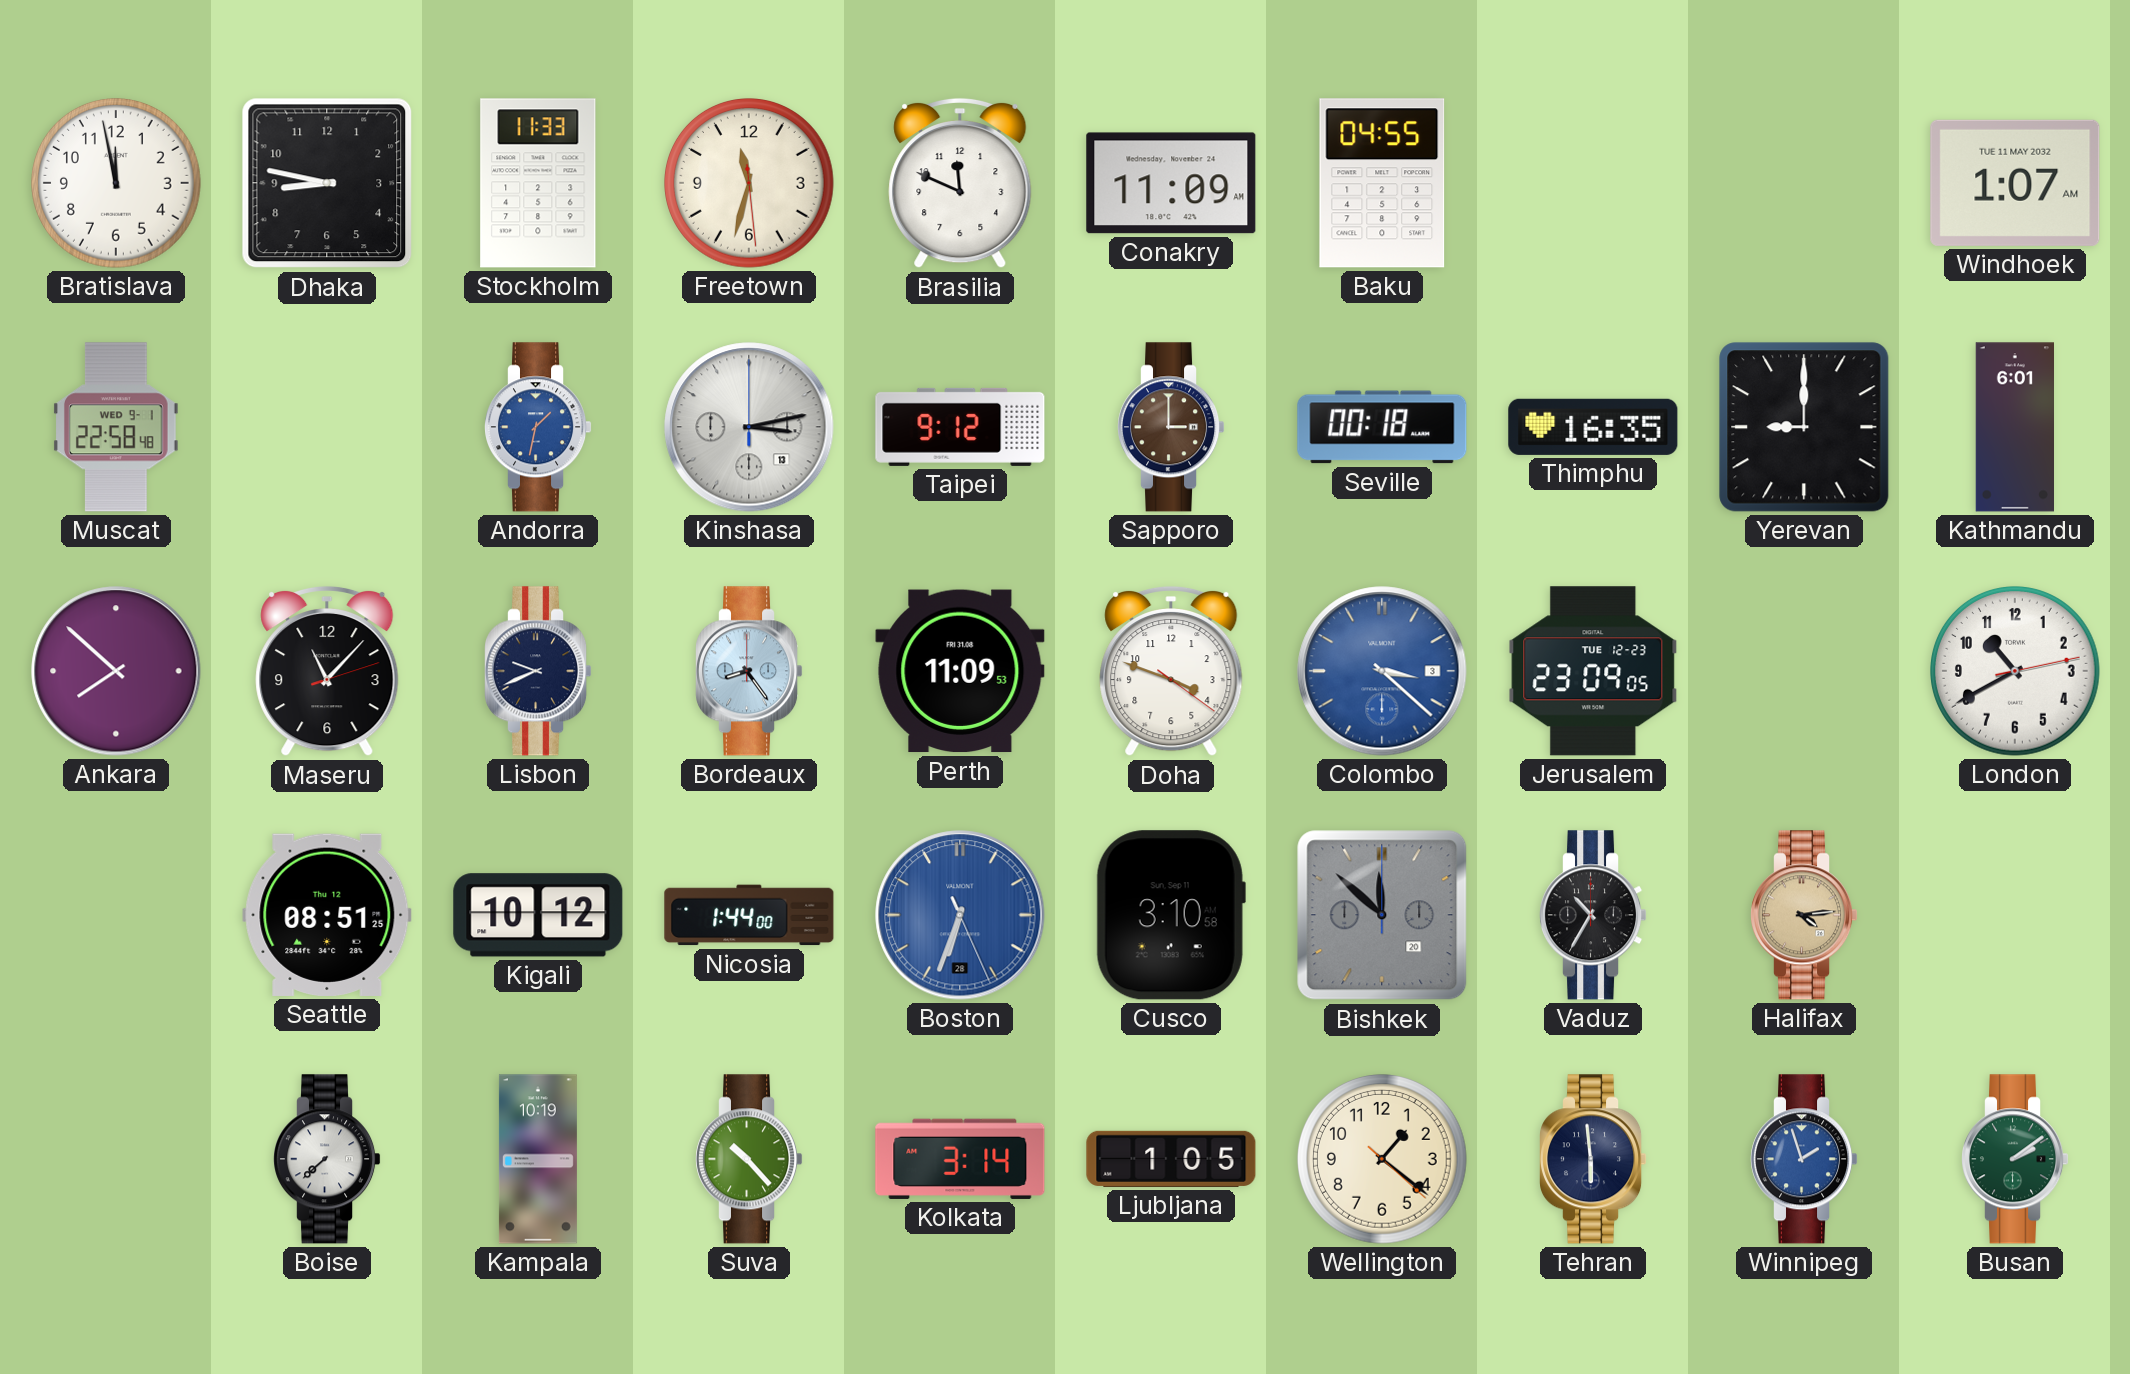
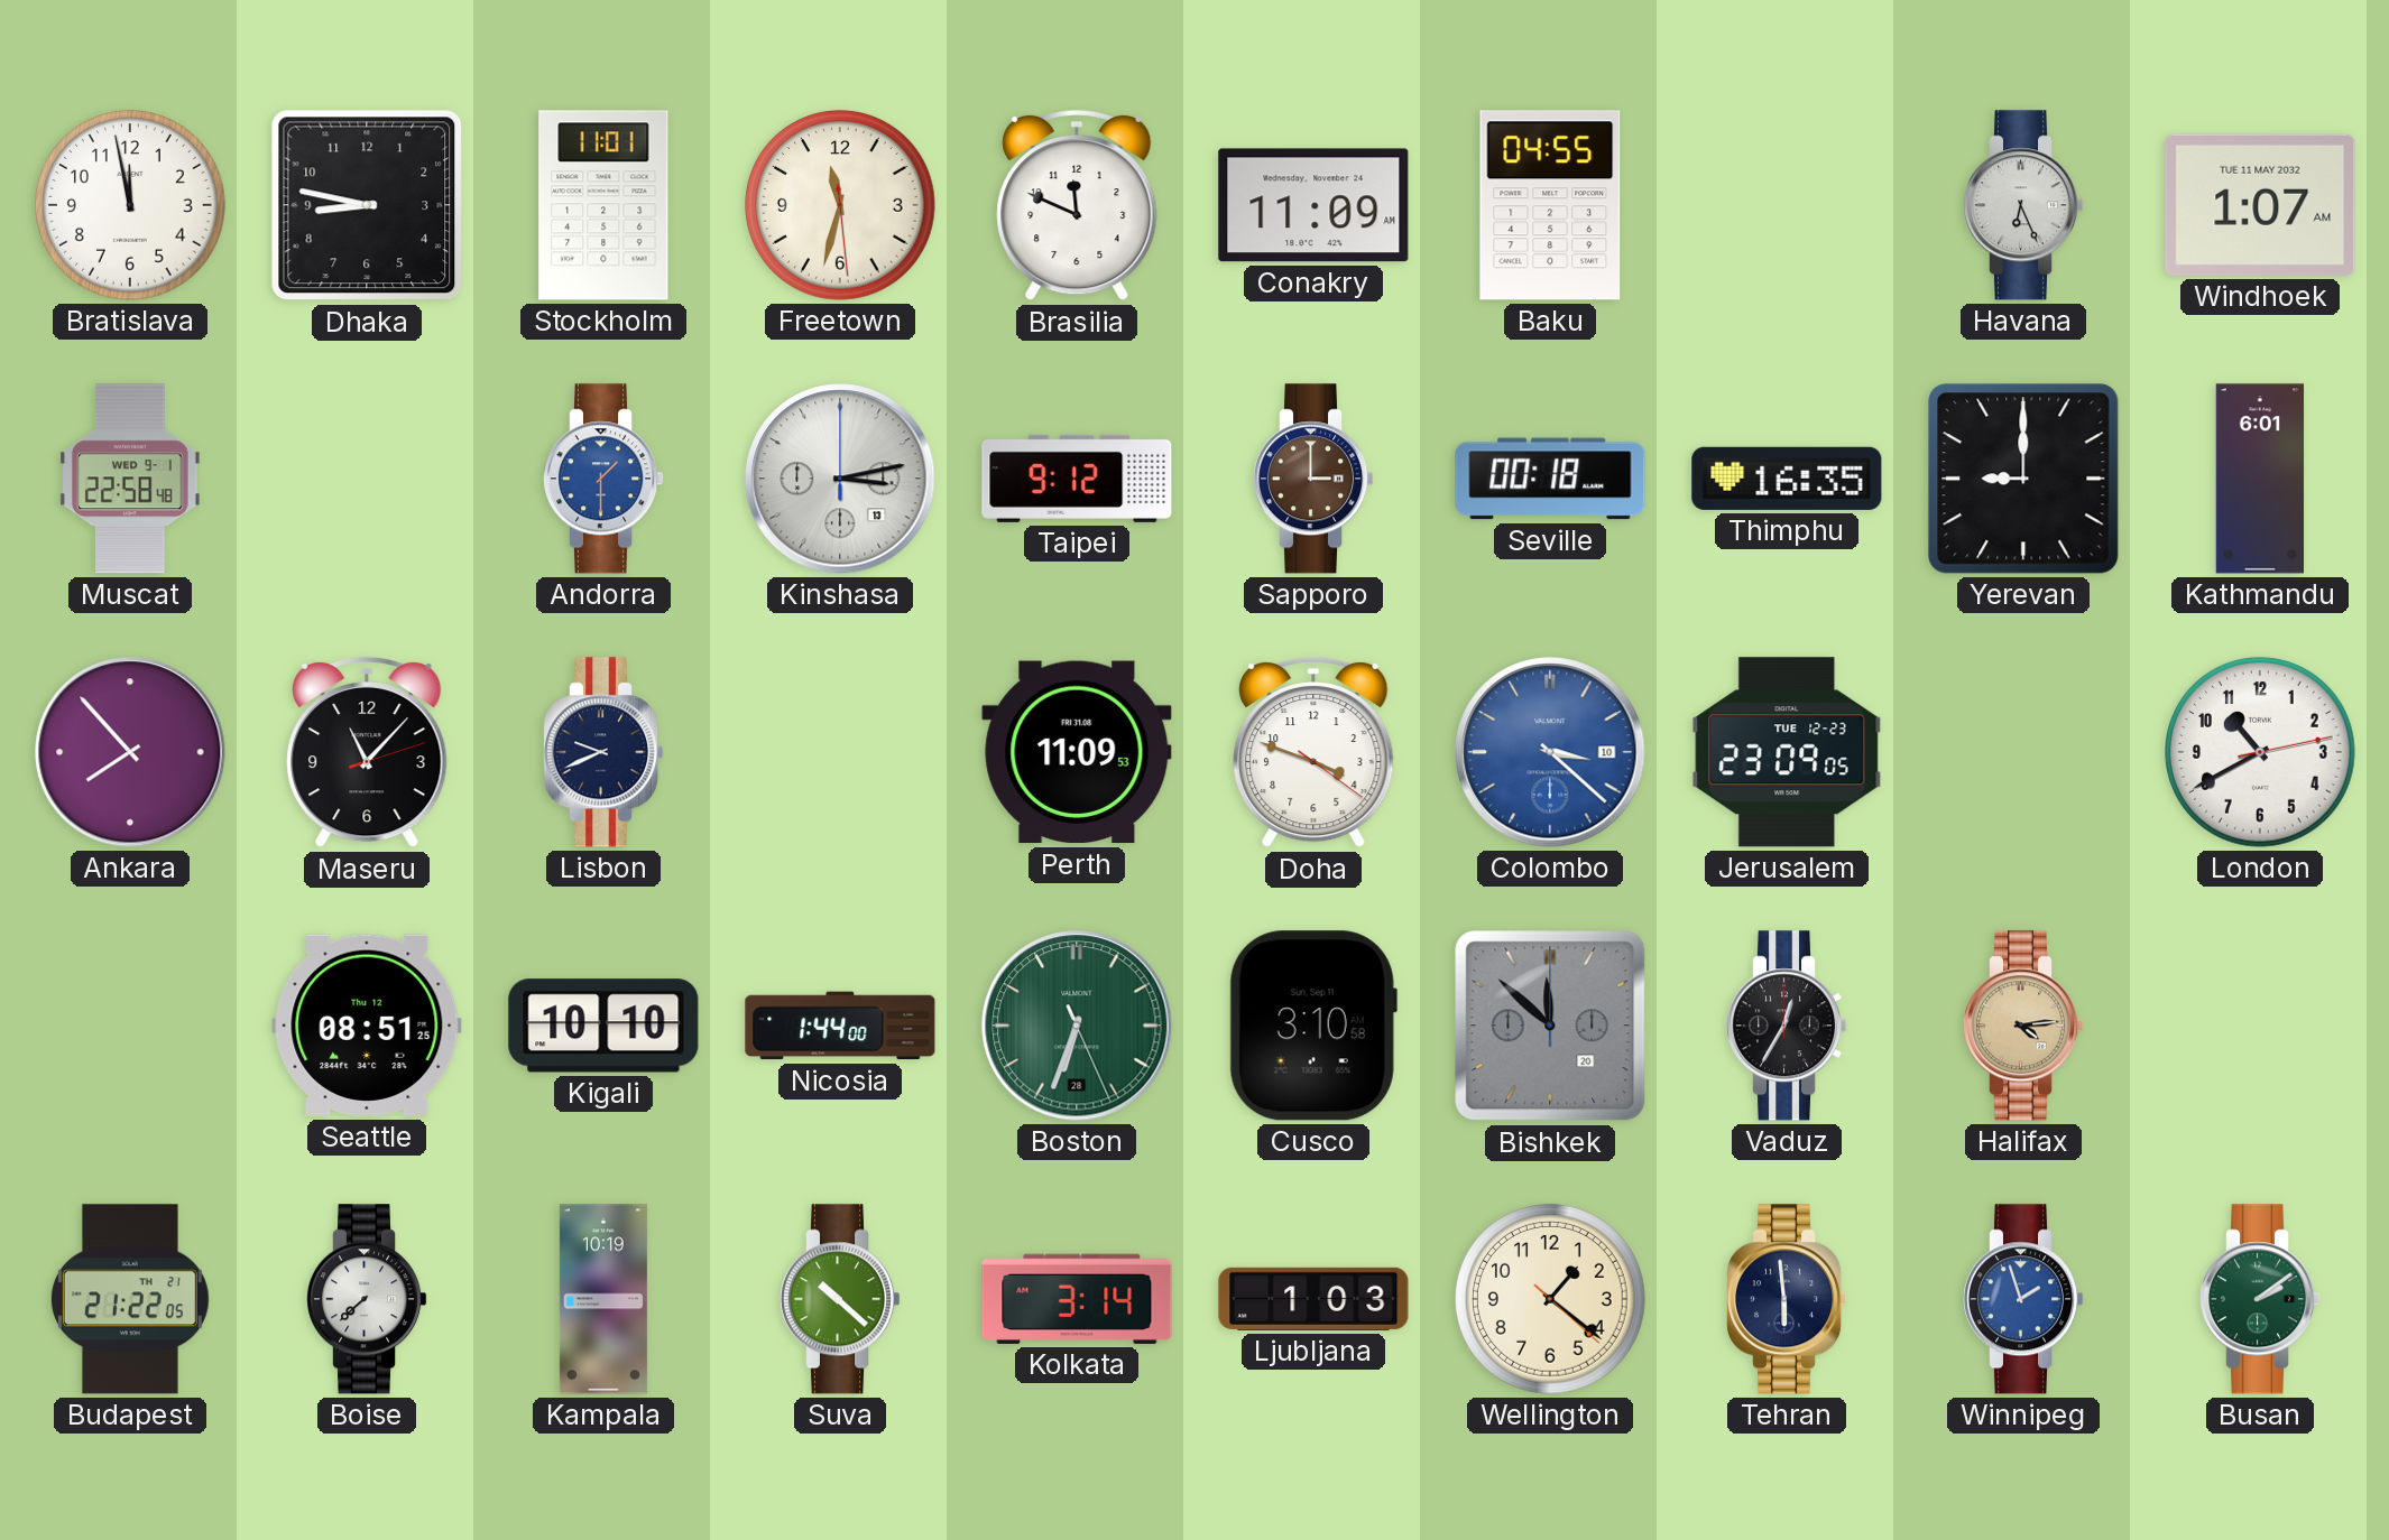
Stockholm: 11:33 -> 11:01
Havana: none -> 6:26
Andorra: 1:32 -> 1:30
Ankara: 7:52 -> 7:53
Bordeaux: 8:24 -> none
Colombo date: 3 -> 10
Kigali: 10:12 -> 10:10
Boston dial: blue -> green
Vaduz: 10:35 -> 12:35
Budapest: none -> 21:22
Suva: 10:23 -> 10:22
Ljubljana: 1:05 -> 1:03
